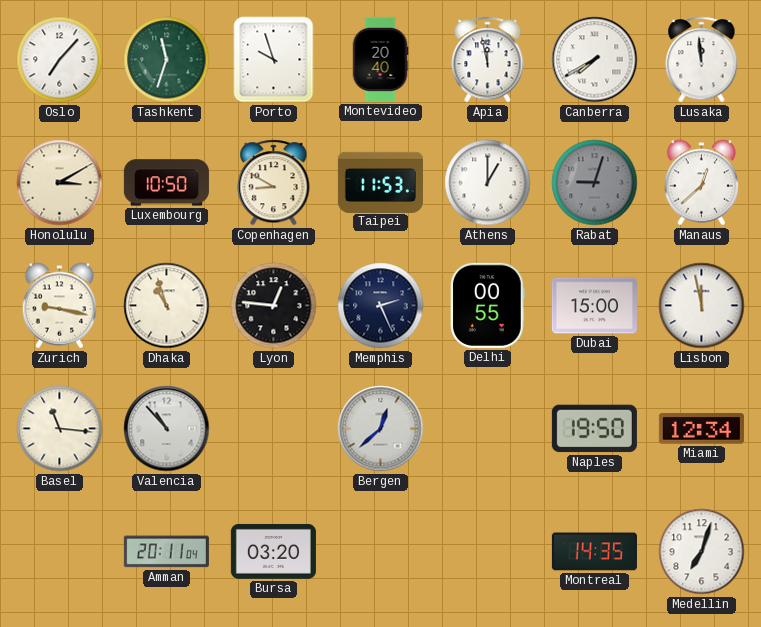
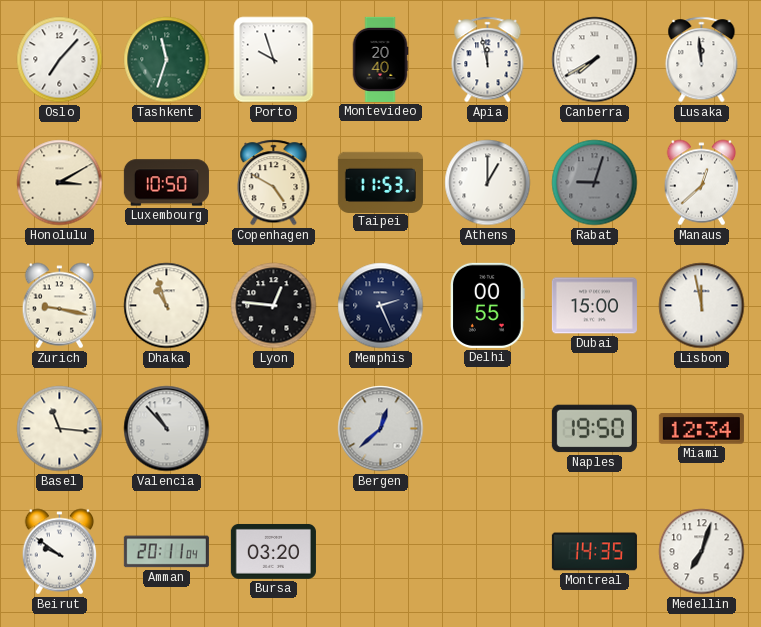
Copenhagen: 8:50 -> 4:50
Beirut: none -> 9:51
